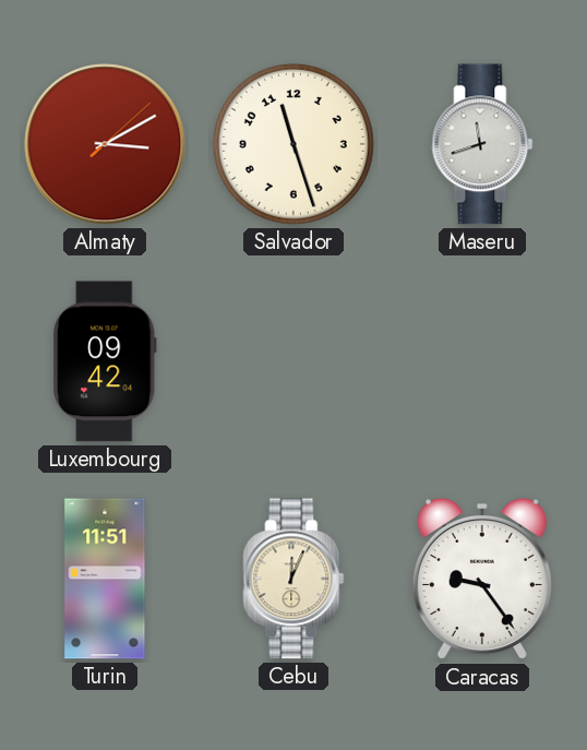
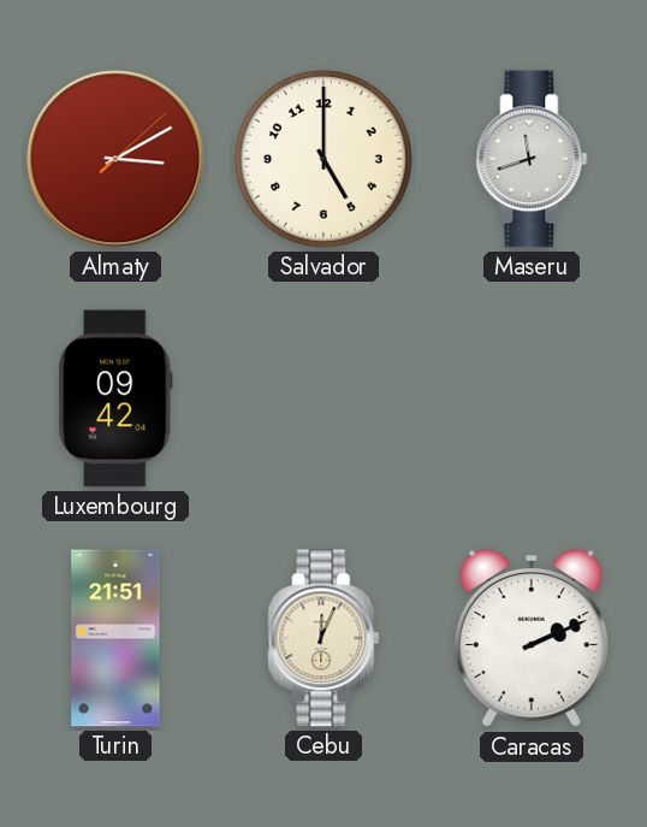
Salvador: 11:27 -> 5:00
Turin: 11:51 -> 21:51
Caracas: 9:24 -> 2:11
